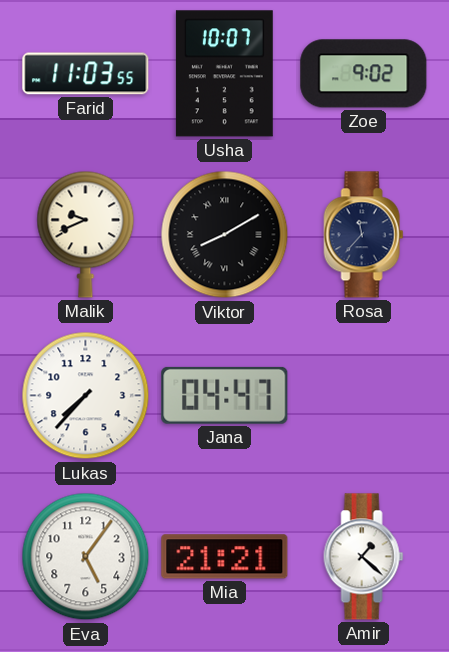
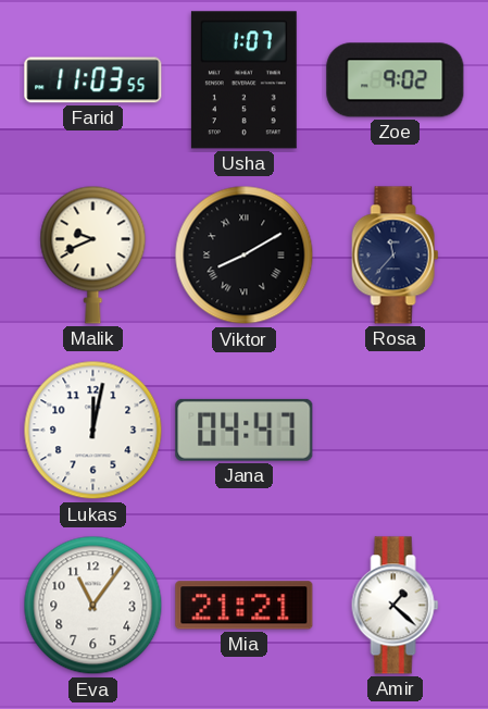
Usha: 10:07 -> 1:07
Lukas: 7:37 -> 12:02
Eva: 5:06 -> 11:06
